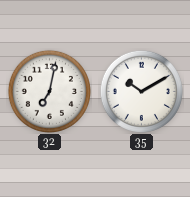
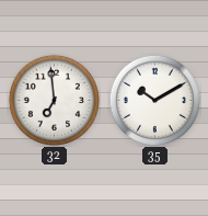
32: 7:02 -> 6:59
